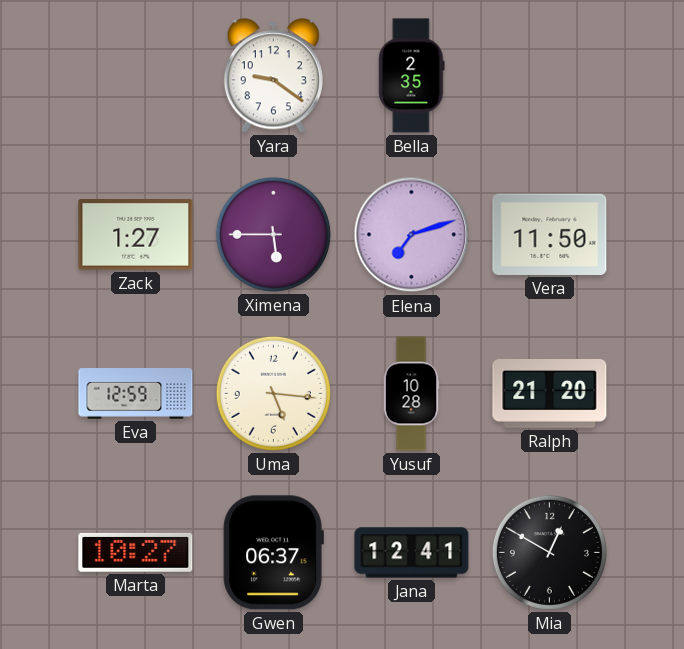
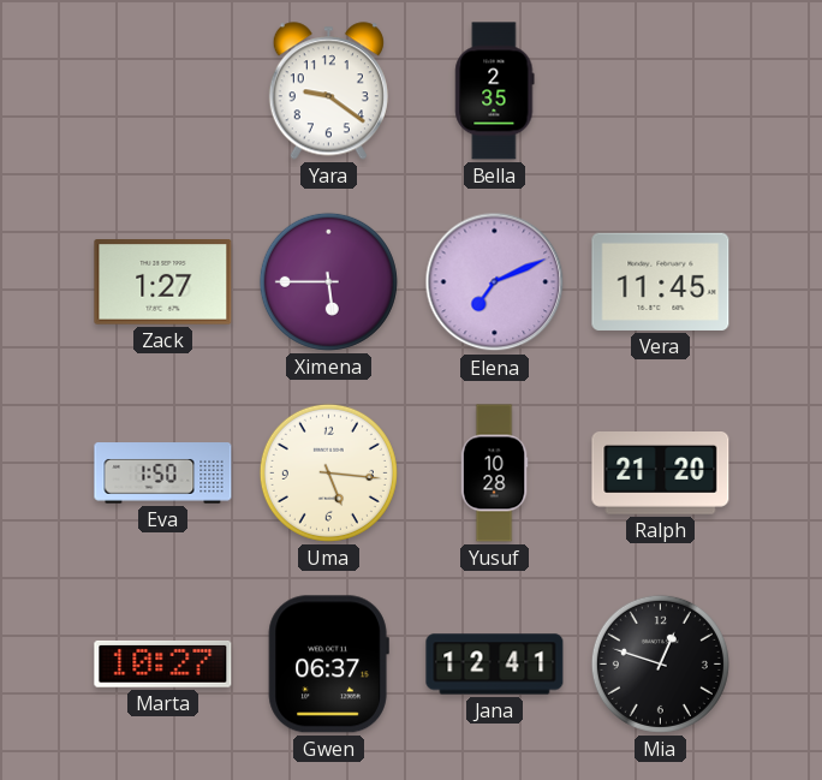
Elena: 7:12 -> 7:11
Vera: 11:50 -> 11:45
Eva: 12:59 -> 1:50
Mia: 12:50 -> 12:48
